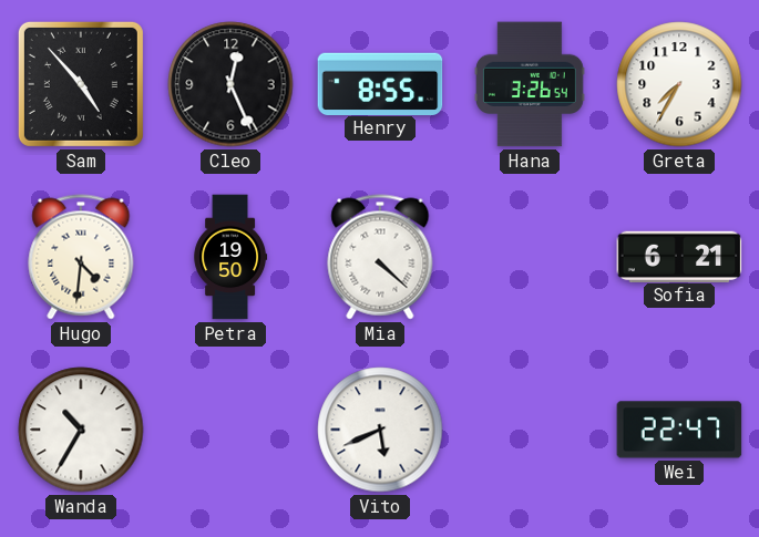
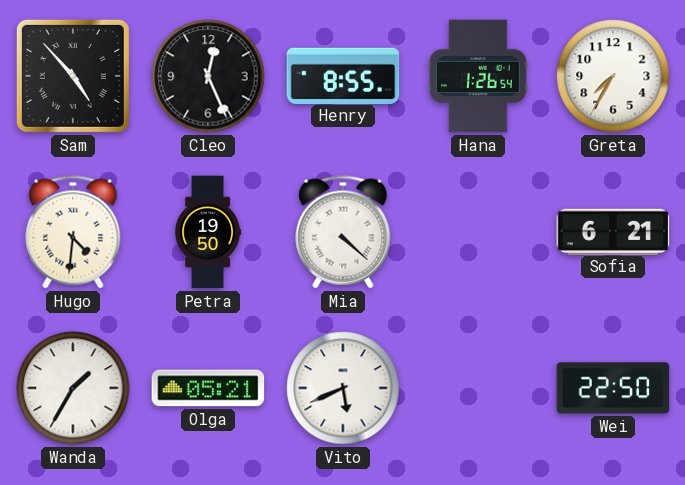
Hana: 3:26 -> 1:26
Wanda: 10:35 -> 1:35
Olga: none -> 05:21
Wei: 22:47 -> 22:50
